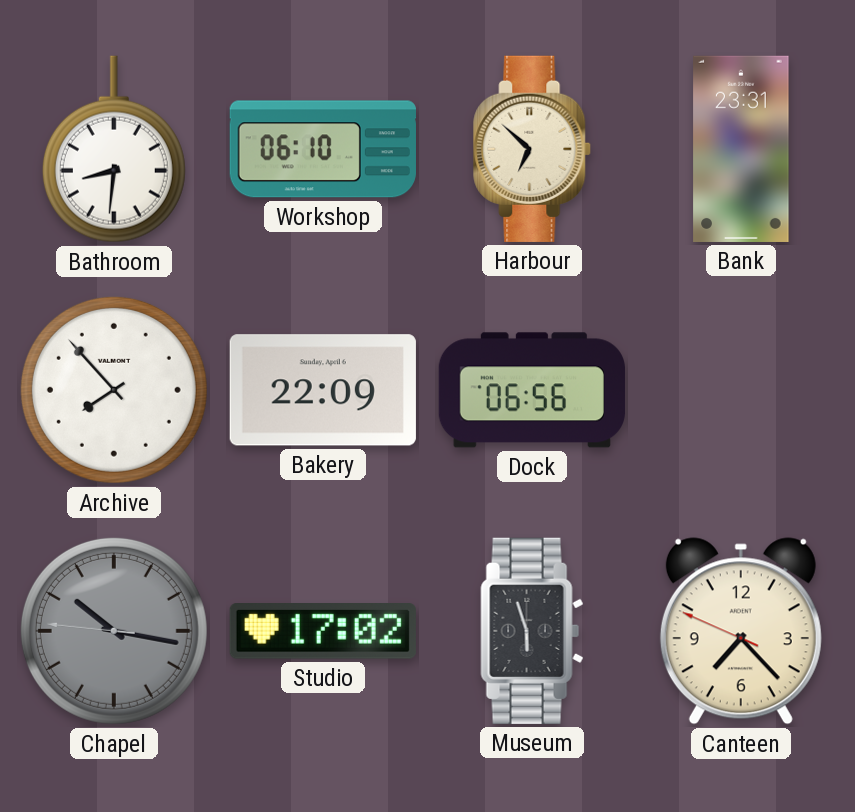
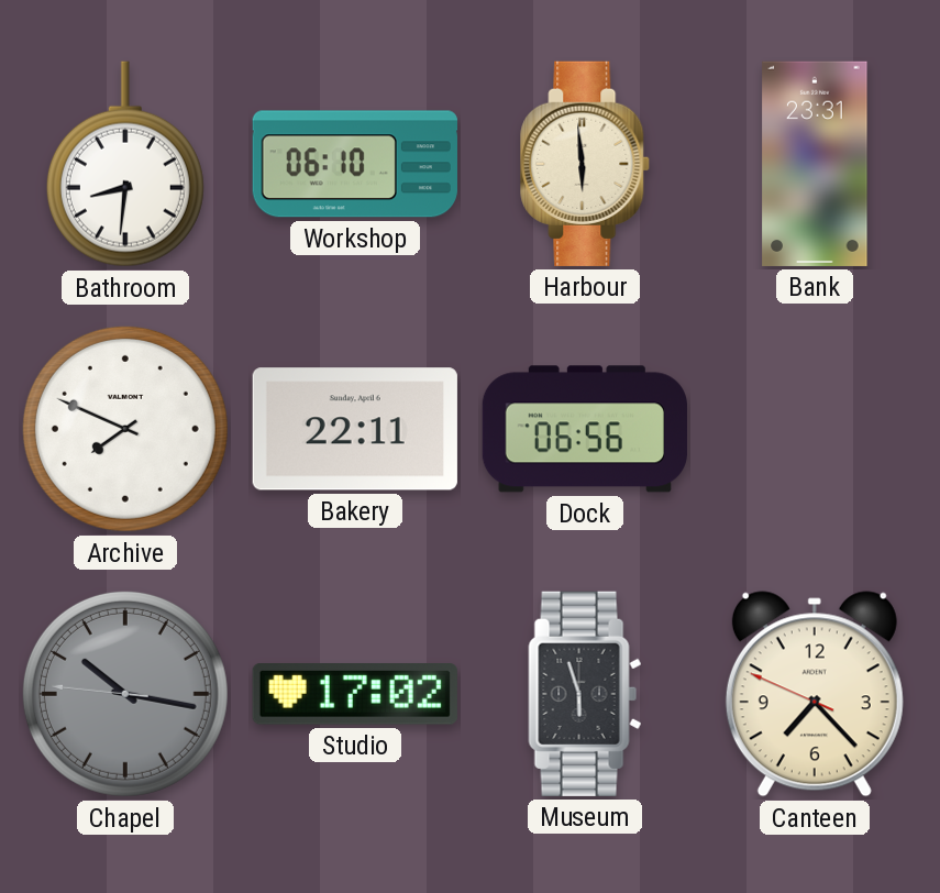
Harbour: 6:52 -> 5:59
Archive: 7:53 -> 7:49
Bakery: 22:09 -> 22:11
